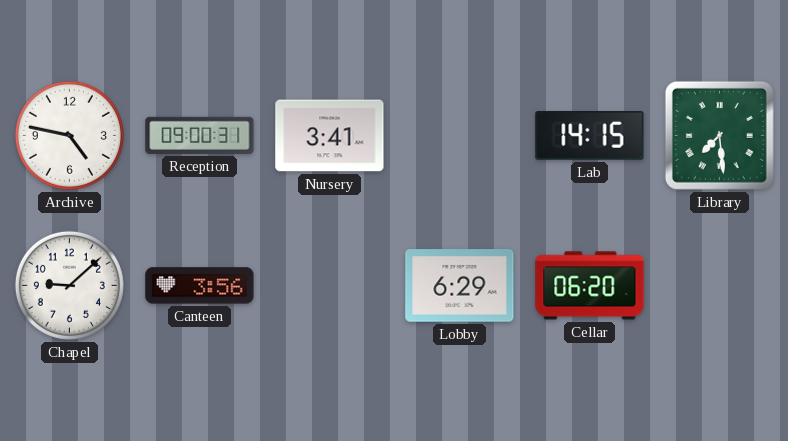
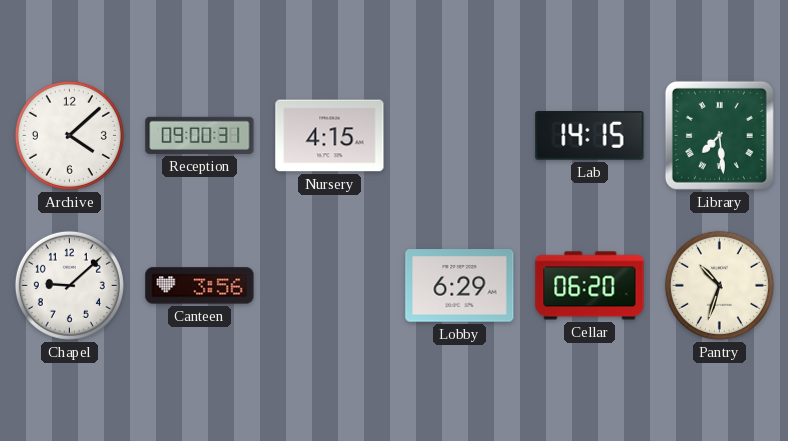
Archive: 4:47 -> 4:08
Nursery: 3:41 -> 4:15
Pantry: none -> 10:33
